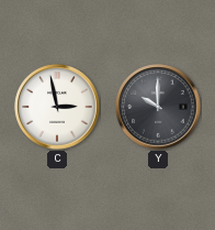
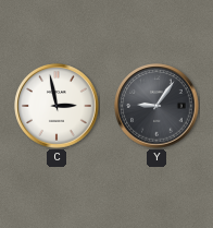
Y: 10:00 -> 9:06
